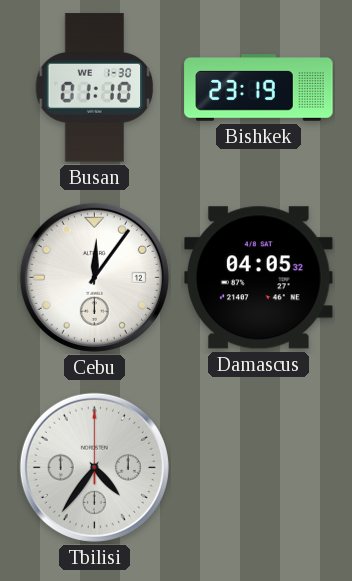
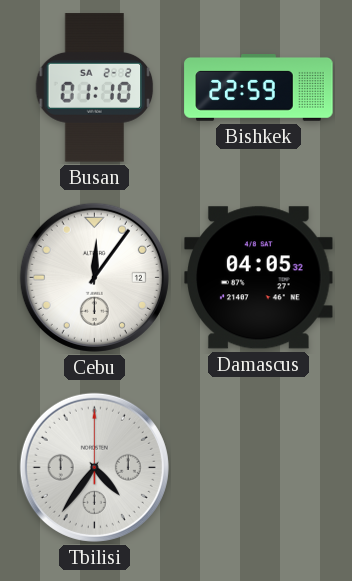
Busan date: WE 1-30 -> SA 2-2
Bishkek: 23:19 -> 22:59
